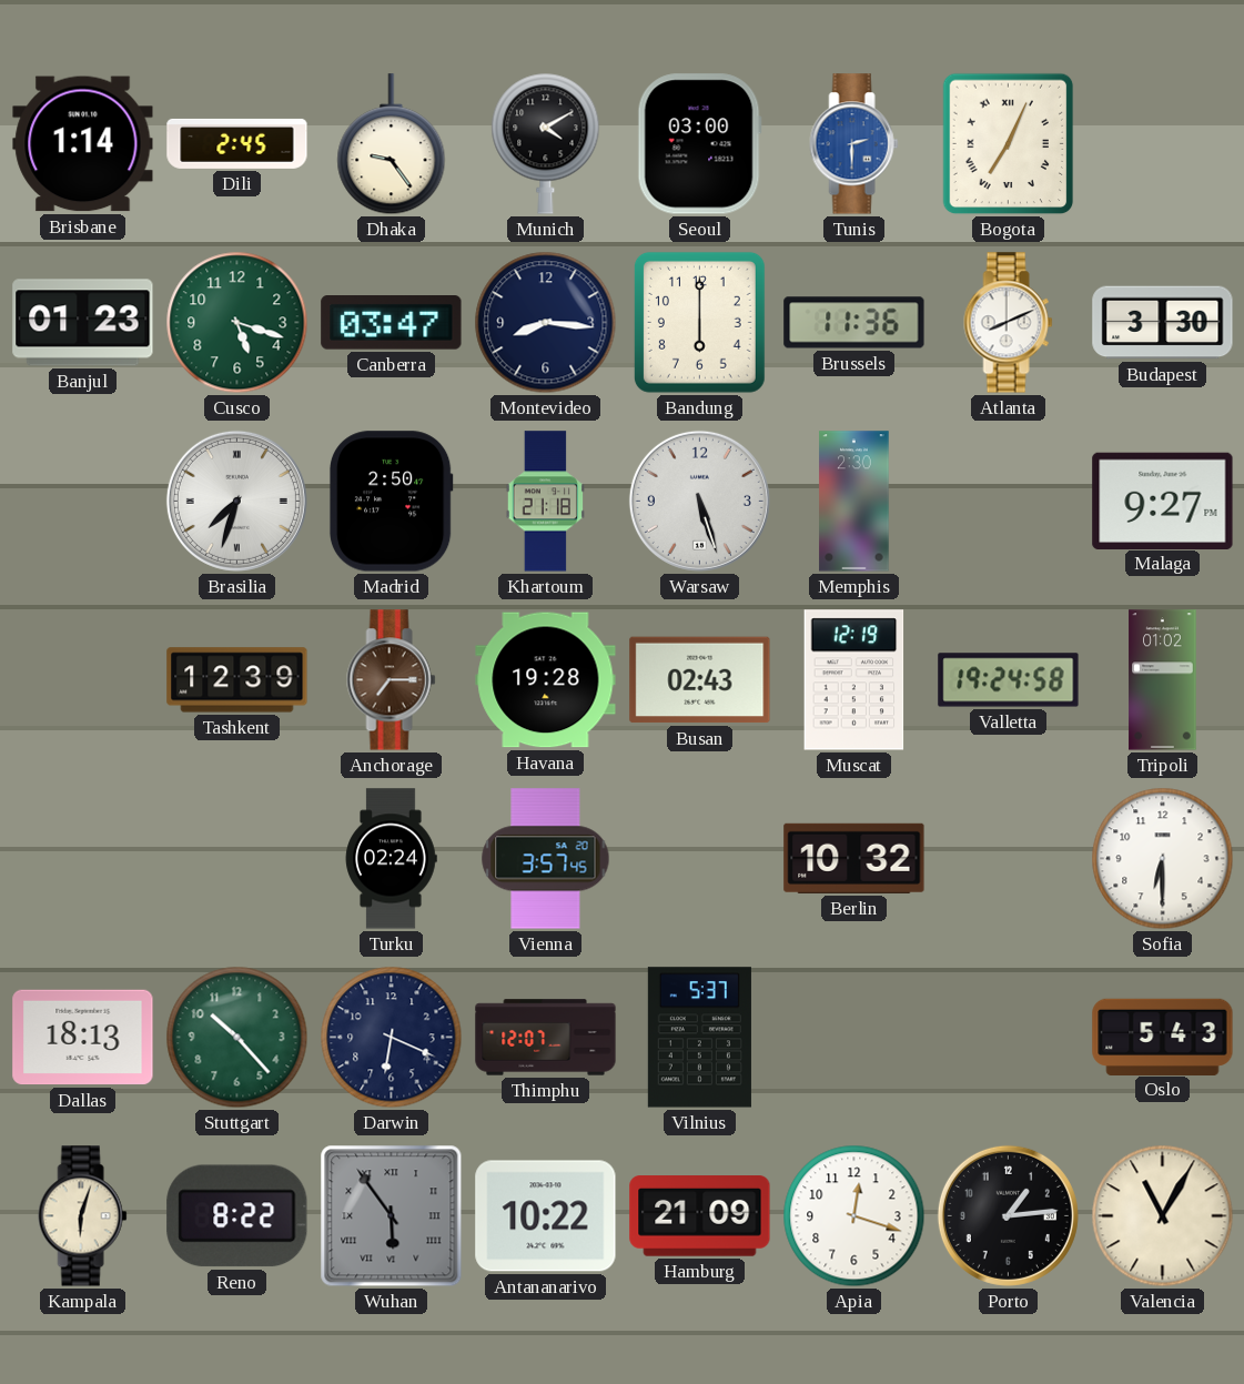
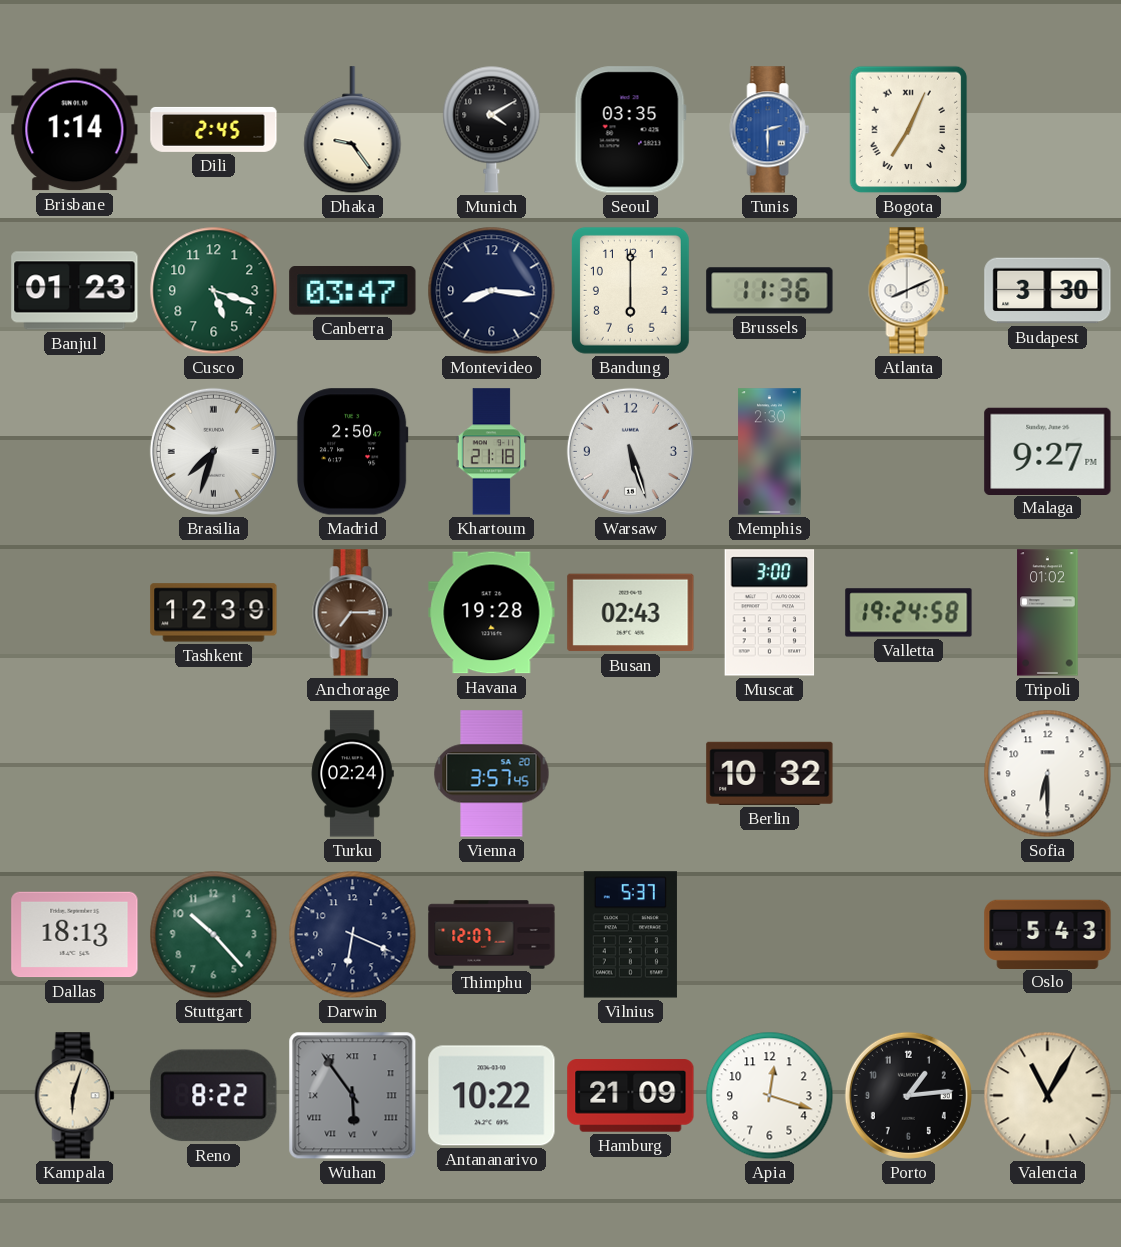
Seoul: 03:00 -> 03:35
Muscat: 12:19 -> 3:00
